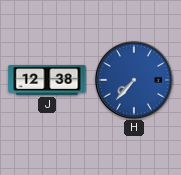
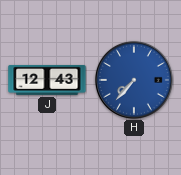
J: 12:38 -> 12:43
